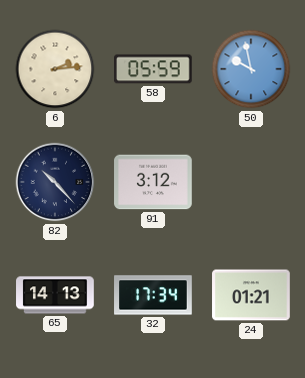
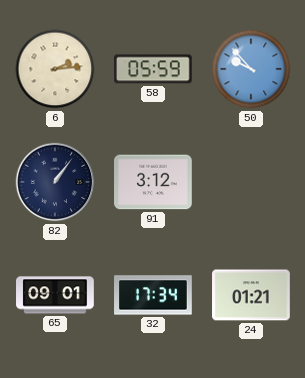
50: 9:58 -> 9:53
82: 10:23 -> 1:06
65: 14:13 -> 09:01
